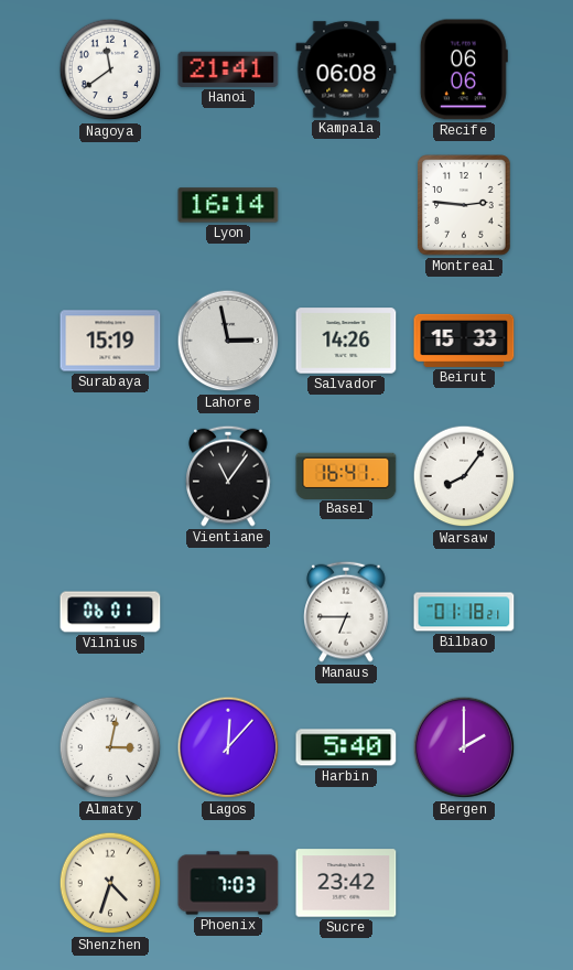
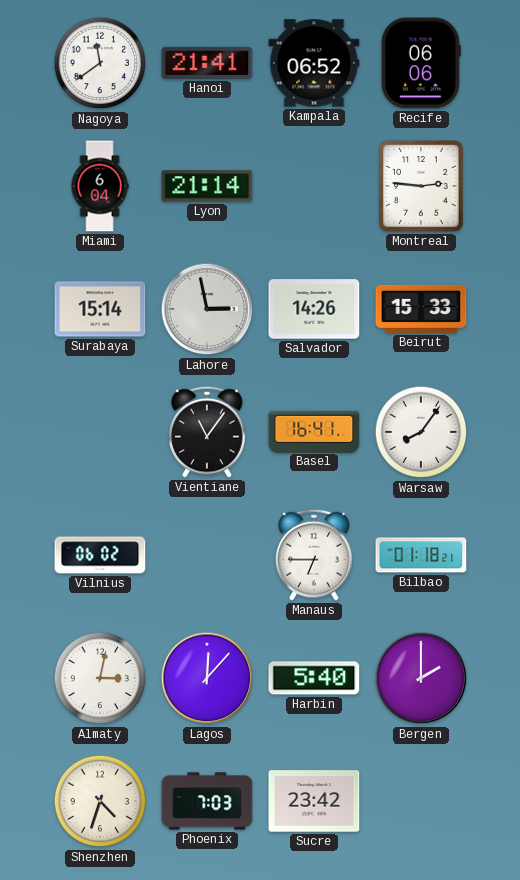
Kampala: 06:08 -> 06:52
Miami: none -> 6:04
Lyon: 16:14 -> 21:14
Surabaya: 15:19 -> 15:14
Vilnius: 06:01 -> 06:02
